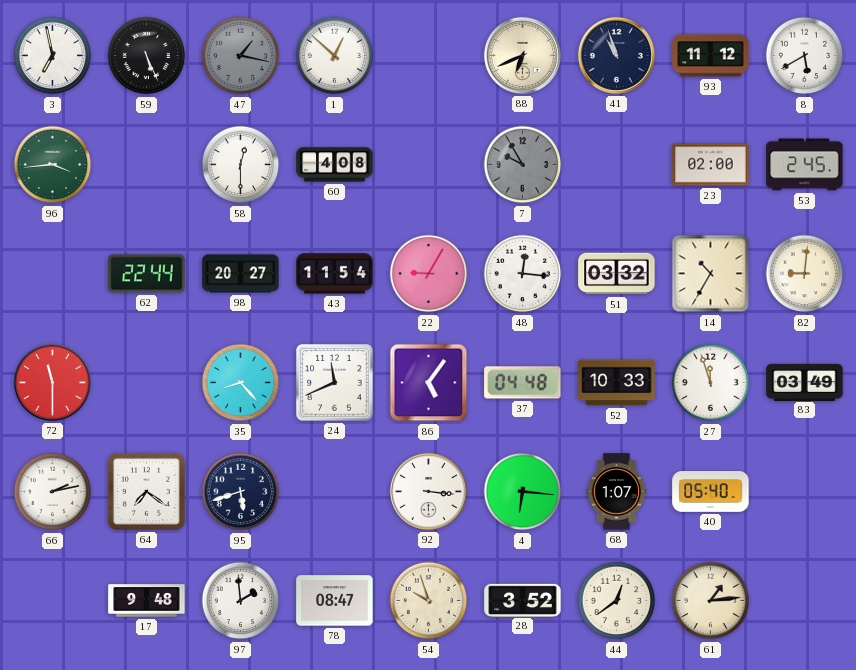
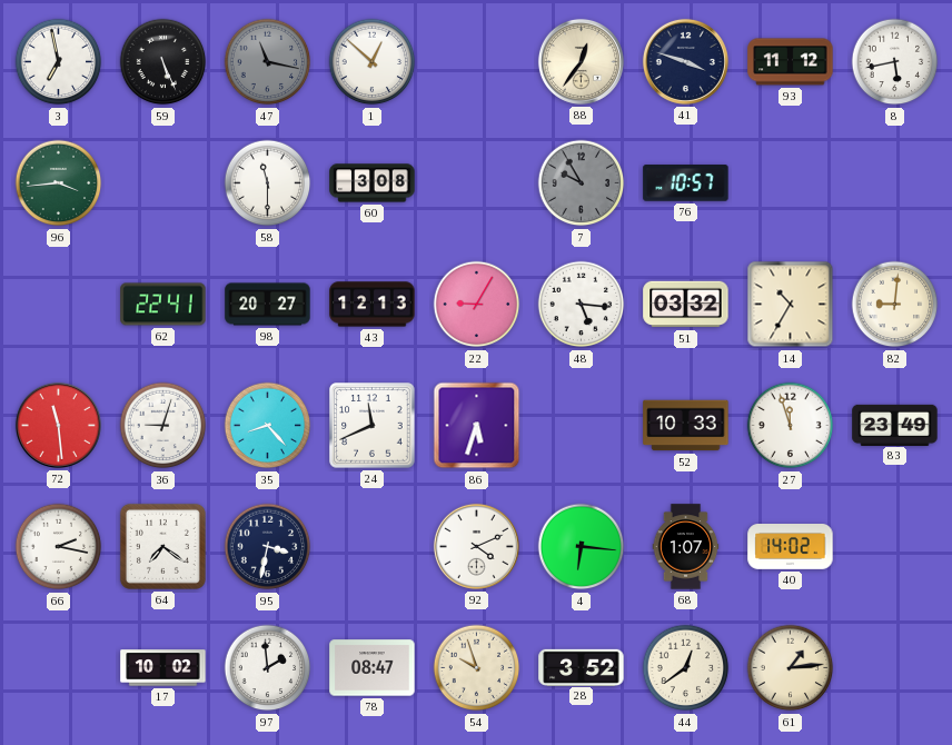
47: 1:17 -> 11:17
88: 6:41 -> 12:36
41: 10:57 -> 3:48
8: 5:40 -> 5:43
58: 12:30 -> 11:30
60: 4:08 -> 3:08
76: none -> 10:57
23: 02:00 -> none
53: 2:45 -> none
62: 22:44 -> 22:41
43: 11:54 -> 12:13
48: 12:16 -> 5:16
72: 11:30 -> 11:29
36: none -> 9:03
86: 5:06 -> 5:33
37: 04:48 -> none
83: 03:49 -> 23:49
66: 2:13 -> 2:17
95: 5:42 -> 3:32
92: 3:16 -> 4:11
40: 05:40 -> 14:02
17: 9:48 -> 10:02
